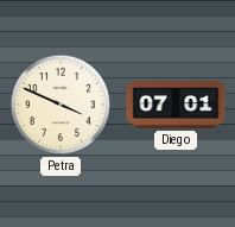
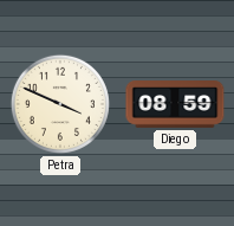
Diego: 07:01 -> 08:59
